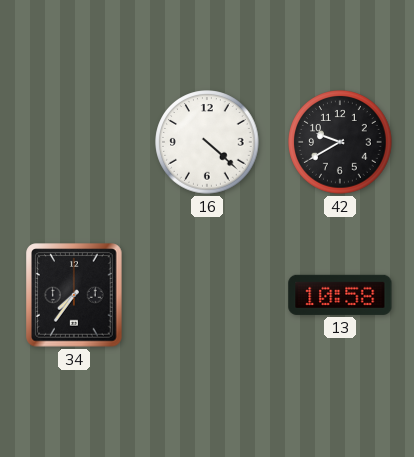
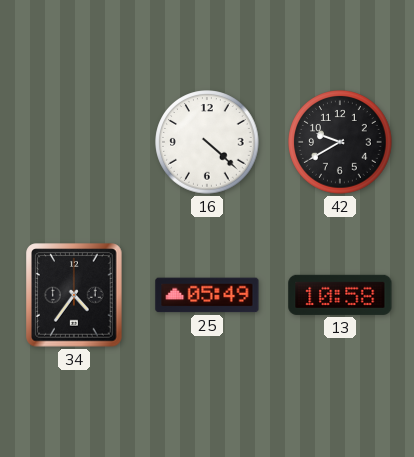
34: 7:36 -> 4:36
25: none -> 05:49
